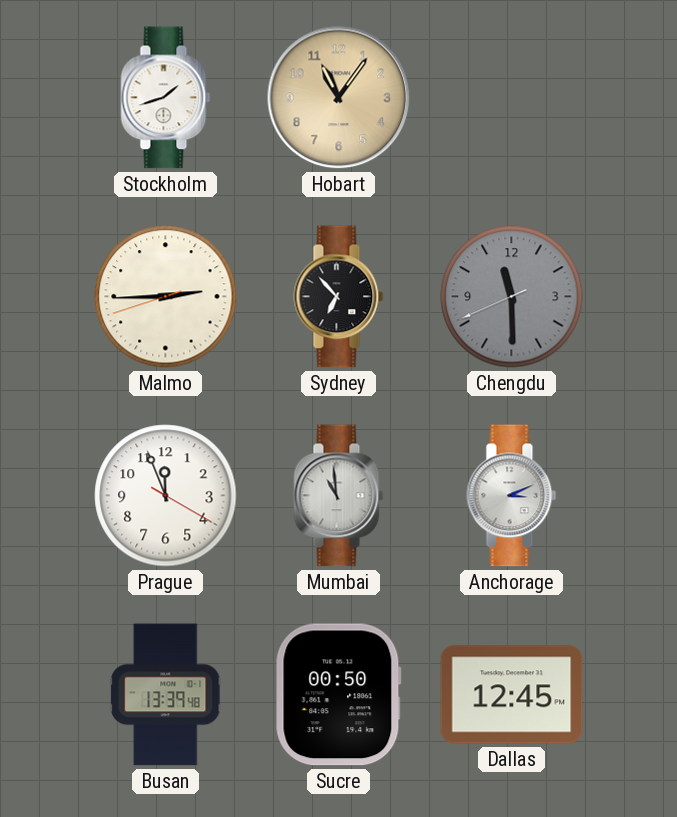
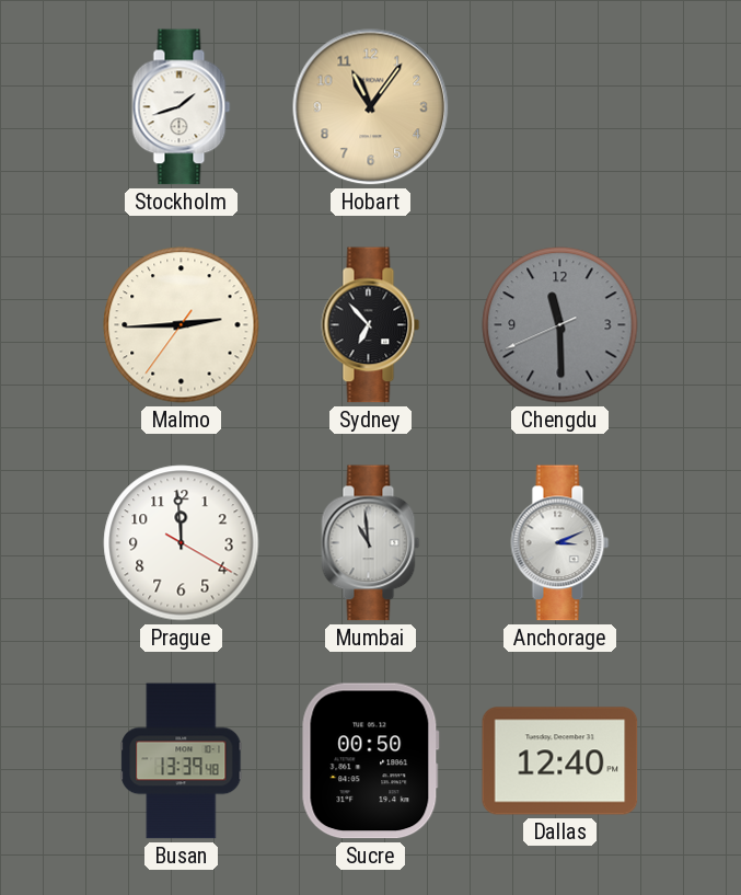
Malmo: 2:44:42 -> 2:44:36
Prague: 11:56 -> 11:59
Dallas: 12:45 -> 12:40
